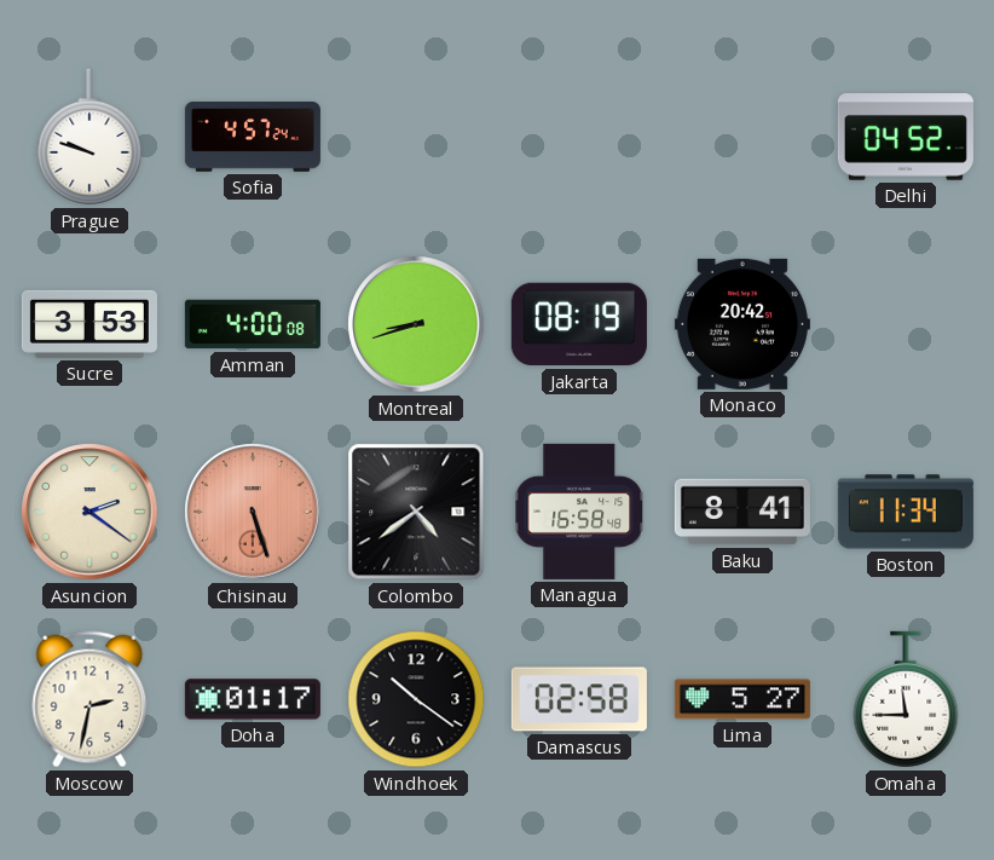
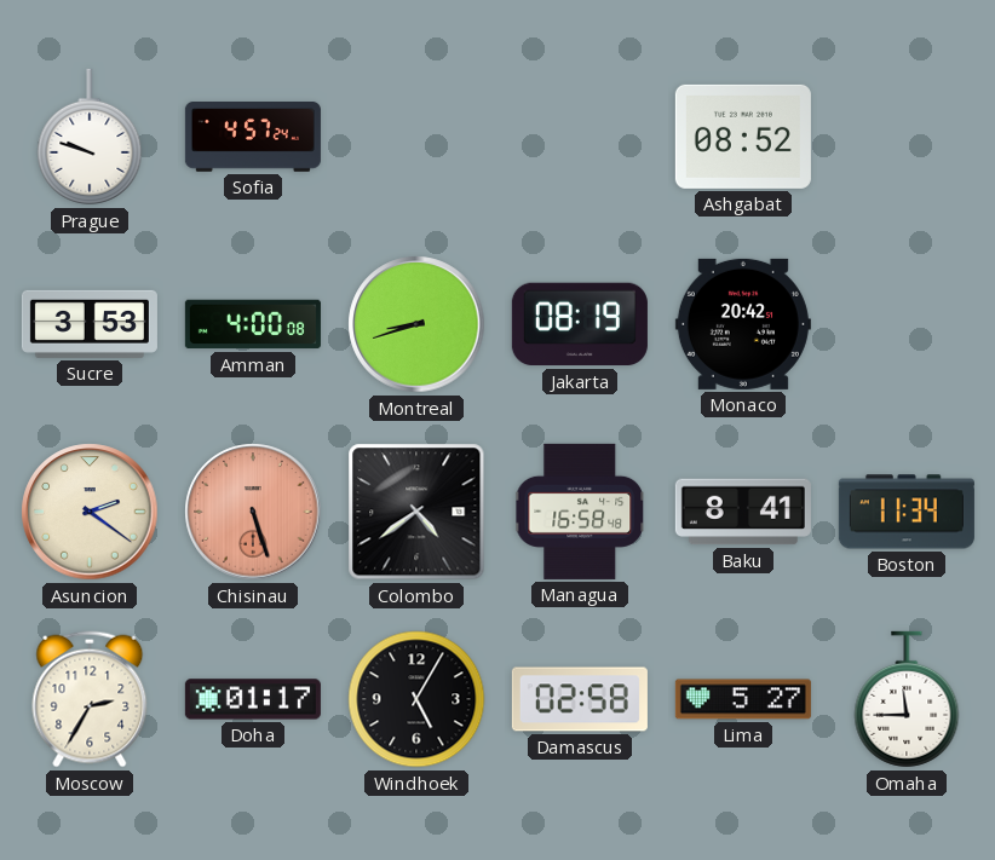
Ashgabat: none -> 08:52
Delhi: 04:52 -> none
Moscow: 2:32 -> 2:35
Windhoek: 10:21 -> 5:05
